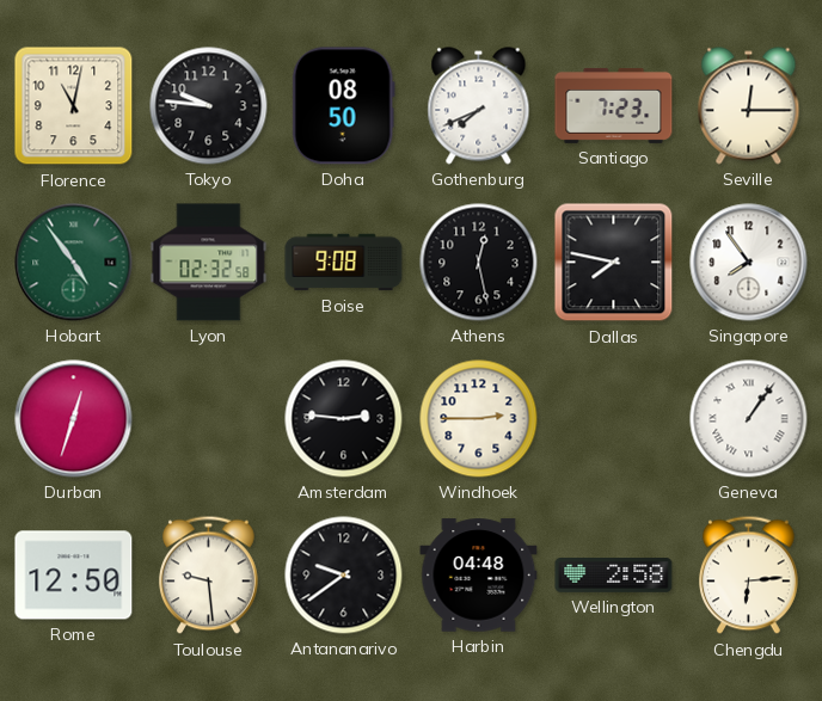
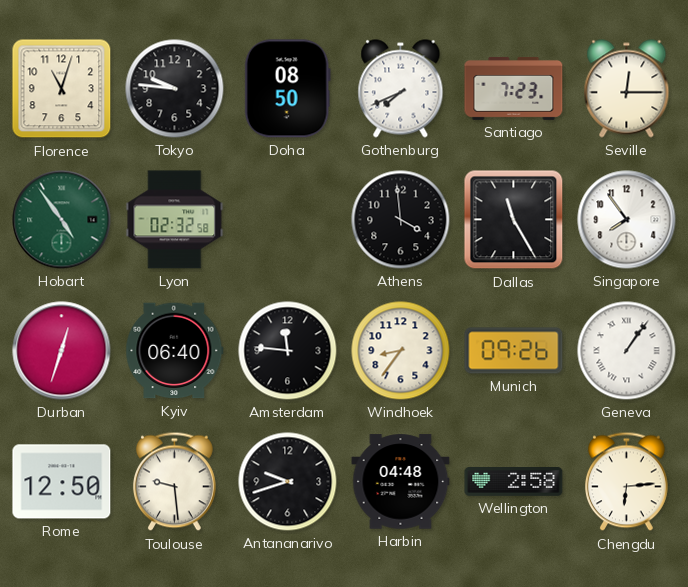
Florence: 11:02 -> 11:03
Boise: 9:08 -> none
Athens: 12:28 -> 3:59
Dallas: 7:47 -> 11:25
Kyiv: none -> 06:40
Amsterdam: 2:46 -> 11:46
Windhoek: 2:45 -> 8:36
Munich: none -> 09:26
Antananarivo: 9:39 -> 9:42
